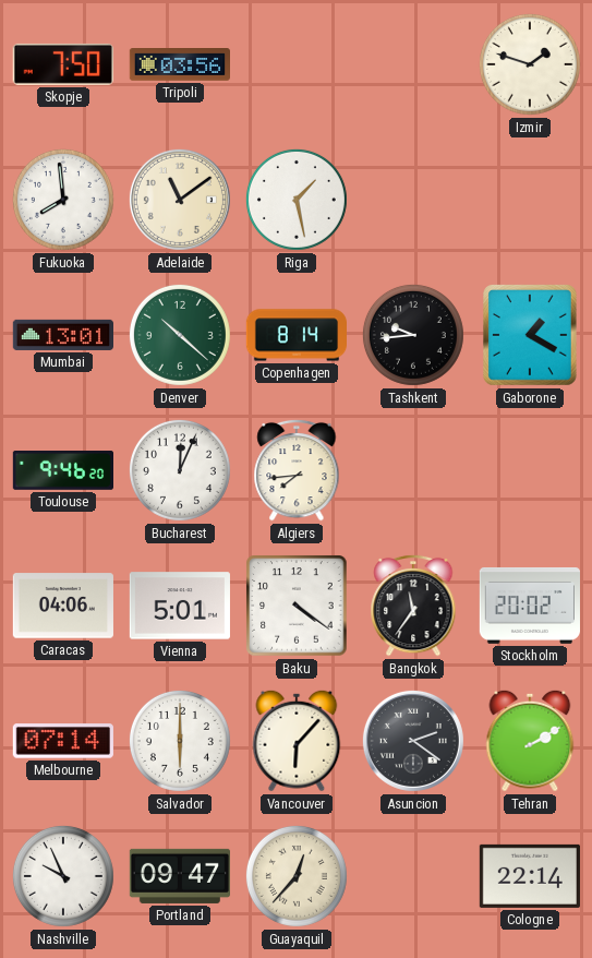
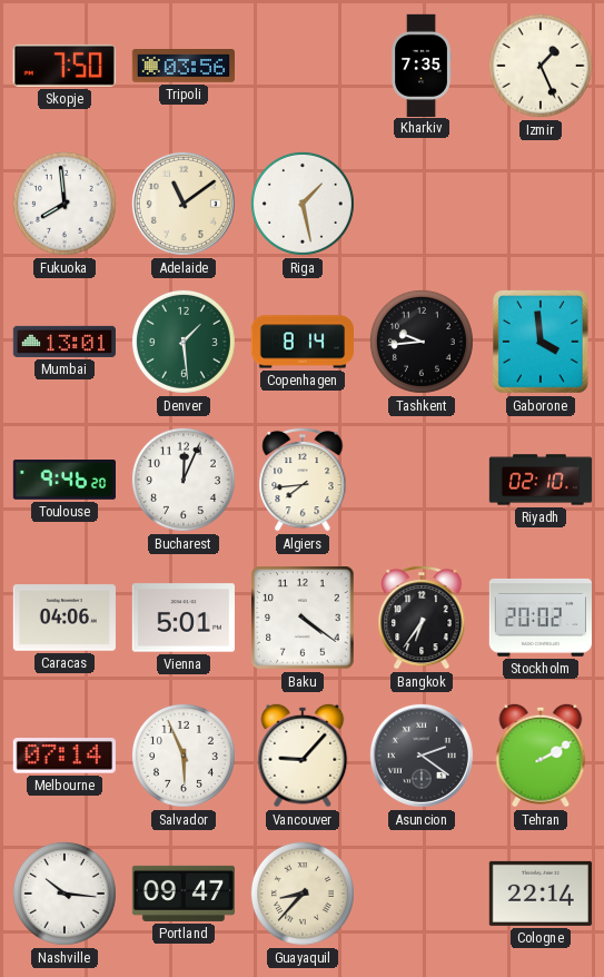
Kharkiv: none -> 7:35
Izmir: 1:48 -> 1:26
Denver: 10:22 -> 1:29
Gaborone: 1:20 -> 3:59
Riyadh: none -> 02:10
Bangkok: 11:36 -> 6:36
Salvador: 6:00 -> 5:56
Vancouver: 6:07 -> 9:07
Nashville: 9:56 -> 10:16
Guayaquil: 12:37 -> 8:37
